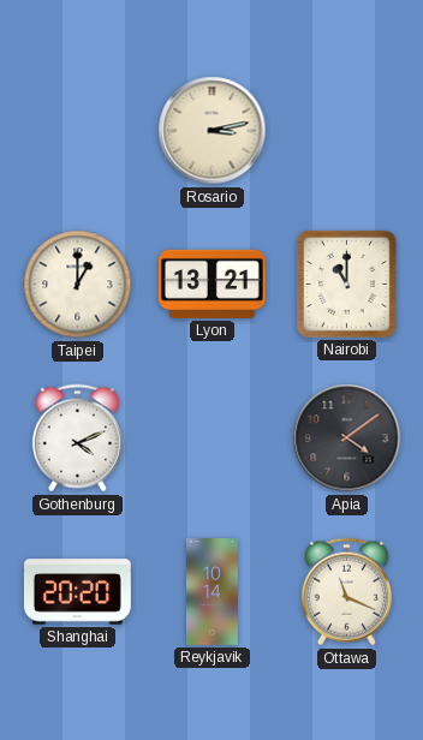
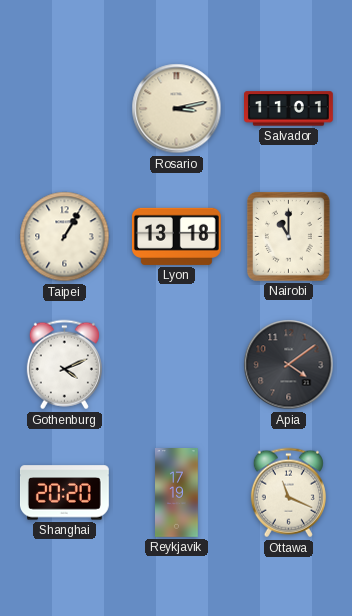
Salvador: none -> 11:01
Taipei: 1:00 -> 1:05
Lyon: 13:21 -> 13:18
Reykjavik: 10:14 -> 17:19
